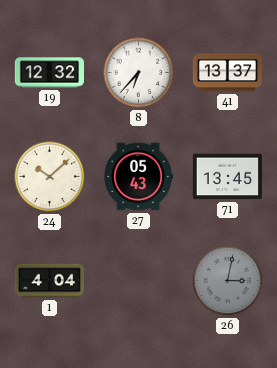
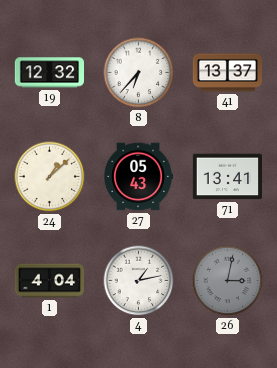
24: 10:08 -> 1:08
71: 13:45 -> 13:41
4: none -> 1:13
